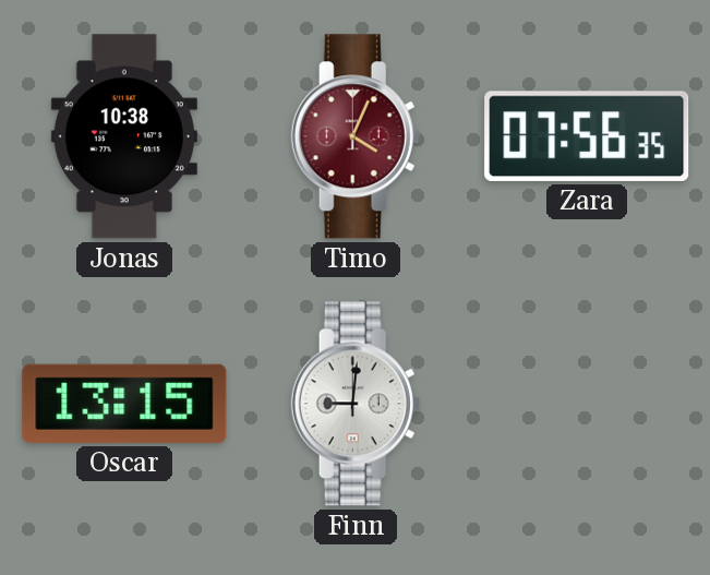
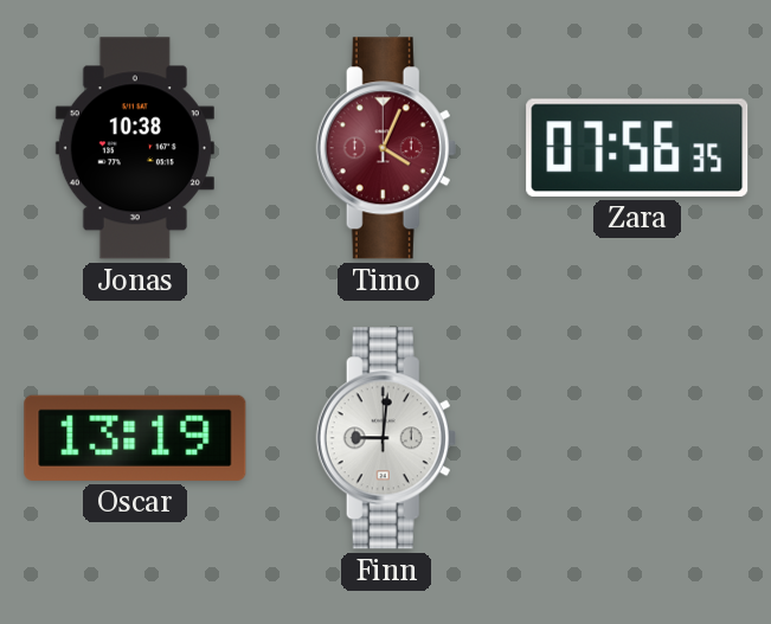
Oscar: 13:15 -> 13:19
